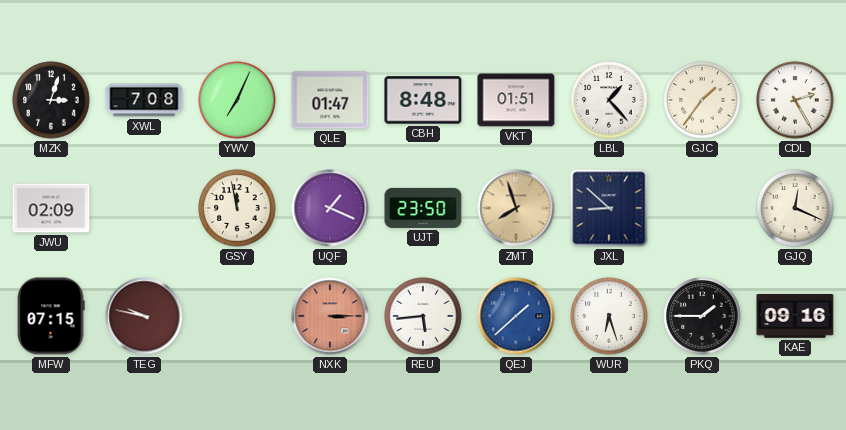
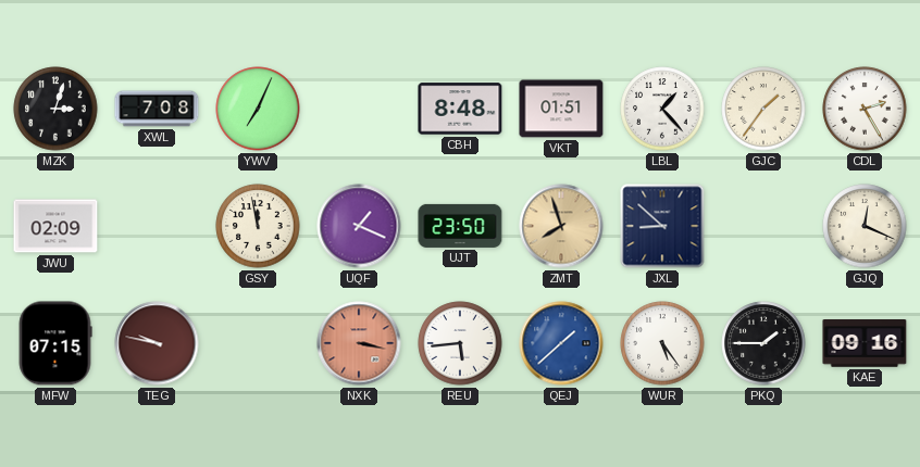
QLE: 01:47 -> none
NXK: 3:15 -> 3:17
WUR: 6:27 -> 5:24
